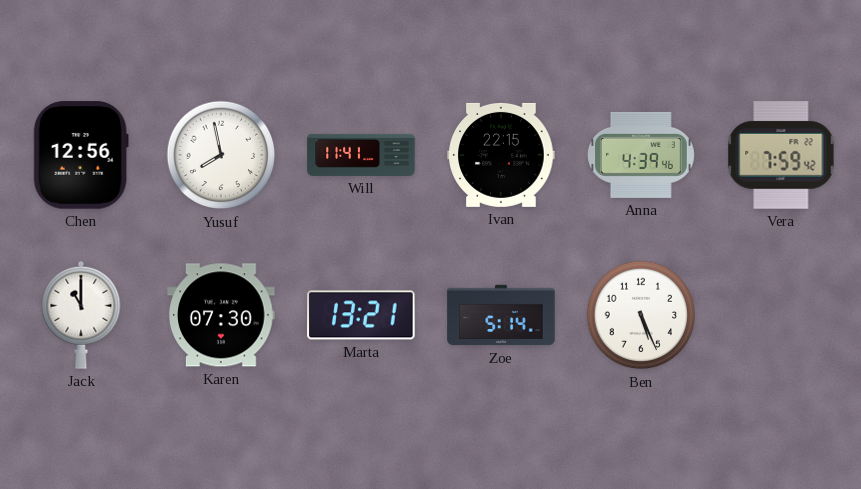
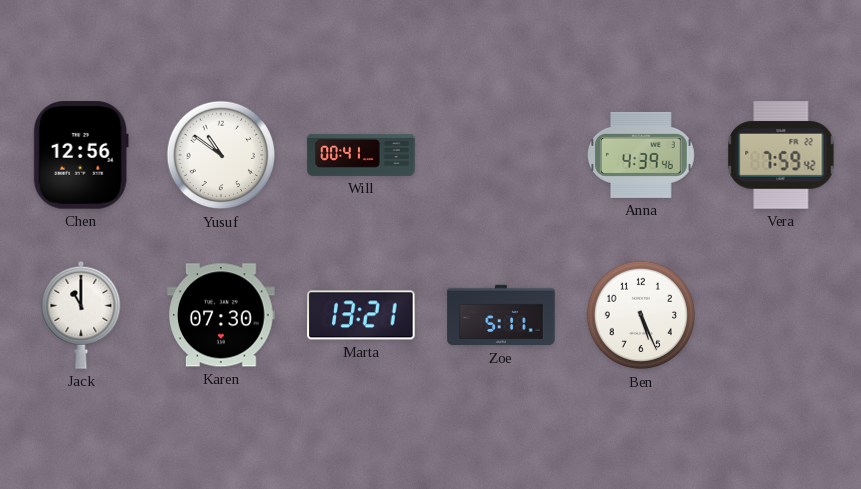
Yusuf: 7:58 -> 10:51
Will: 11:41 -> 00:41
Ivan: 22:15 -> none
Zoe: 5:14 -> 5:11
